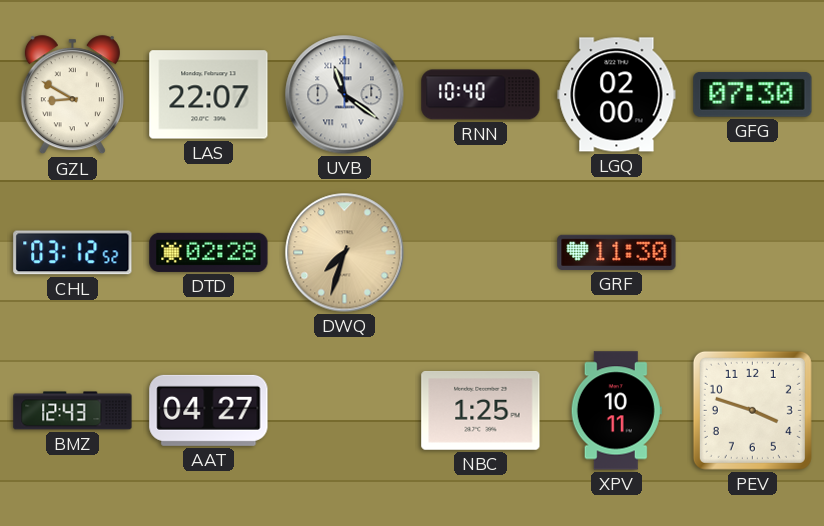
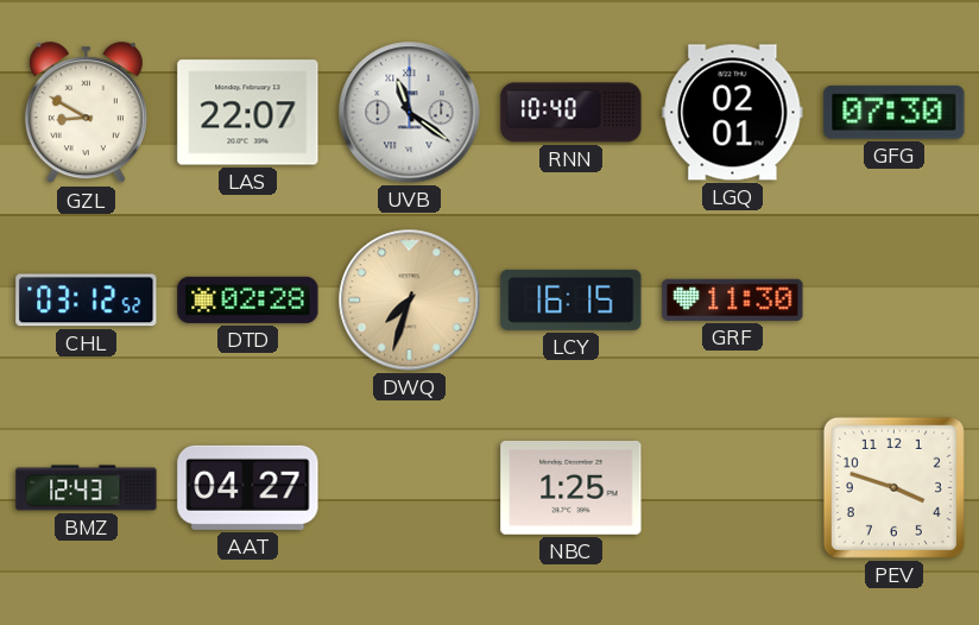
LGQ: 02:00 -> 02:01
LCY: none -> 16:15
XPV: 10:11 -> none
